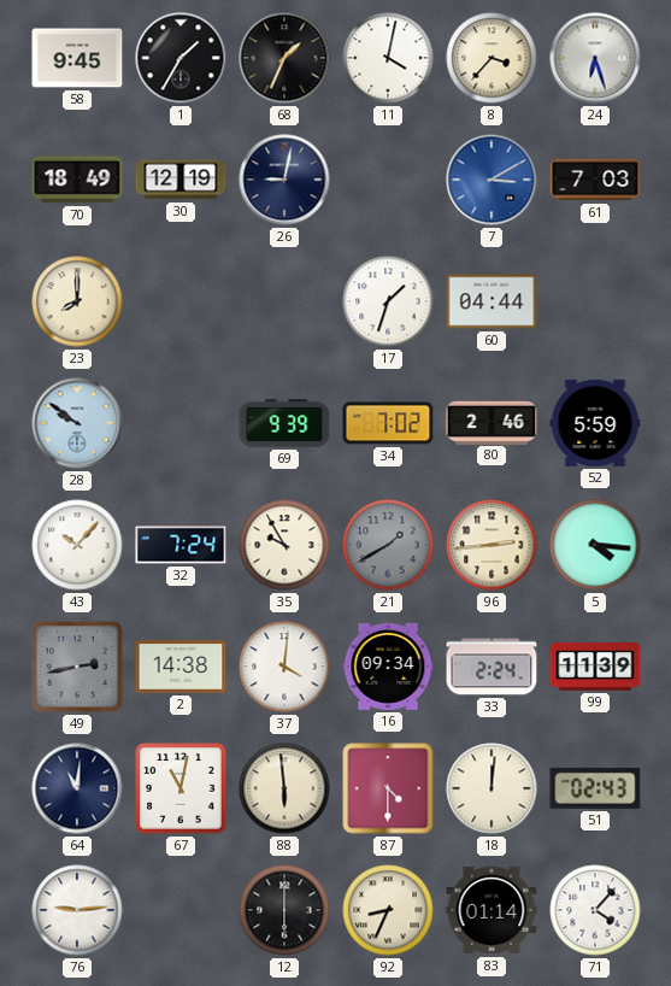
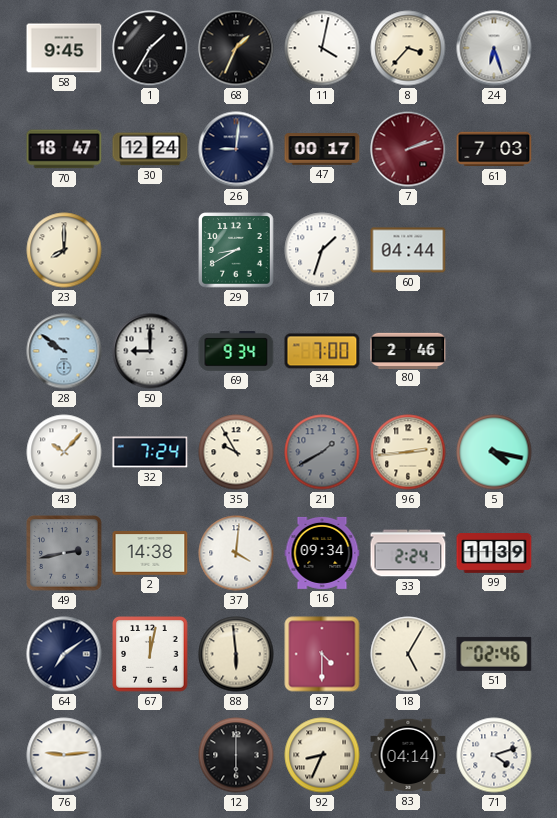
70: 18:49 -> 18:47
30: 12:19 -> 12:24
26: 9:02 -> 9:01
47: none -> 00:17
7: 3:10 -> 2:12
7 dial: blue -> burgundy
29: none -> 8:40
50: none -> 9:00
69: 9:39 -> 9:34
34: 7:02 -> 7:00
52: 5:59 -> none
5: 4:16 -> 4:17
64: 11:01 -> 7:09
67: 11:02 -> 12:02
18: 12:01 -> 5:05
51: 02:43 -> 02:46
83: 01:14 -> 04:14
71: 4:07 -> 4:12
